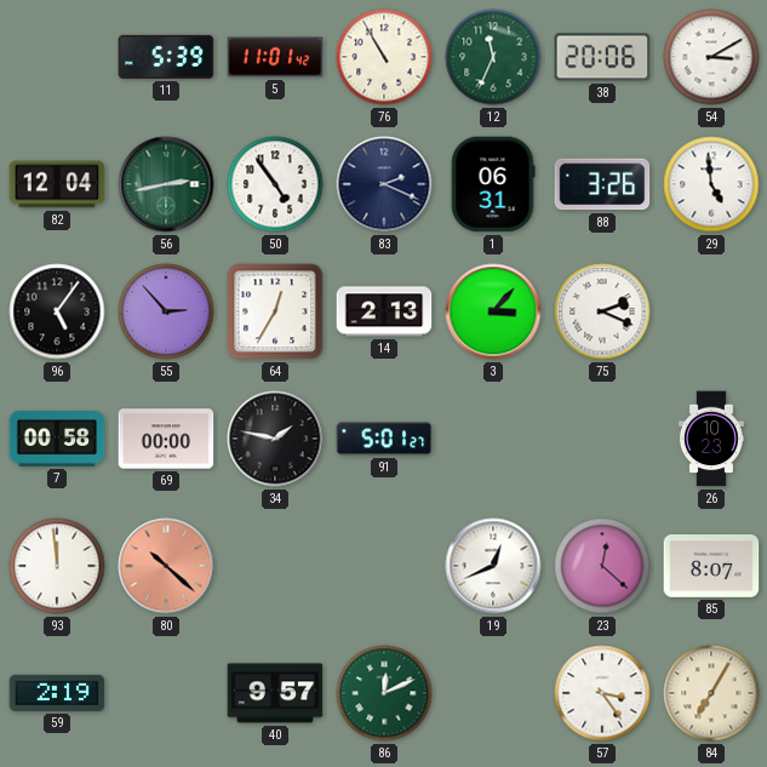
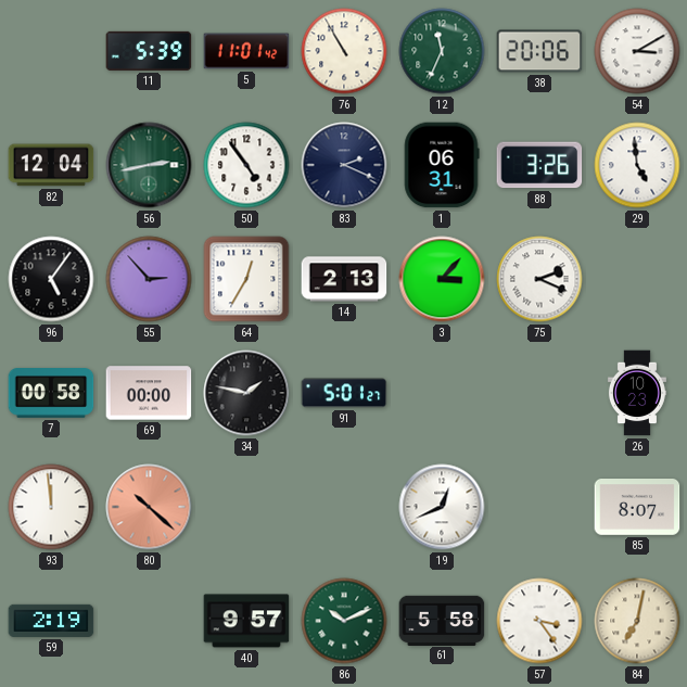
23: 12:22 -> none
86: 12:11 -> 10:11
61: none -> 5:58
84: 7:05 -> 7:02
